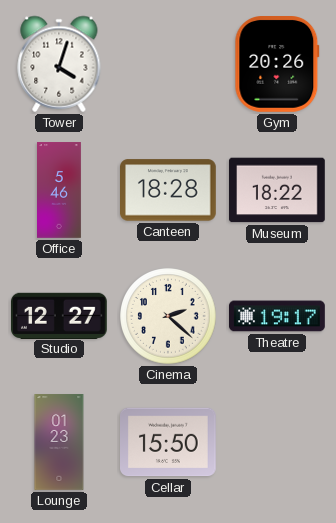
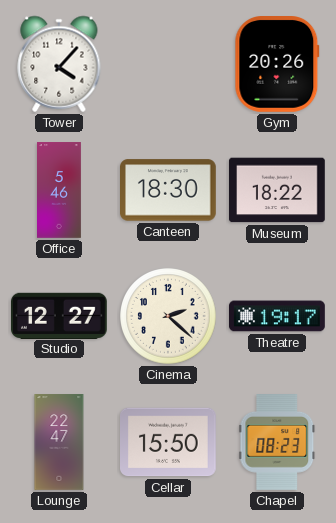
Tower: 4:03 -> 4:07
Canteen: 18:28 -> 18:30
Lounge: 01:23 -> 22:47
Chapel: none -> 08:23
